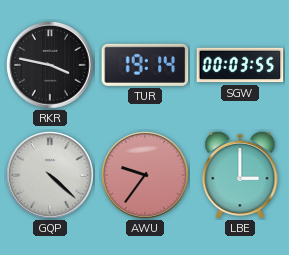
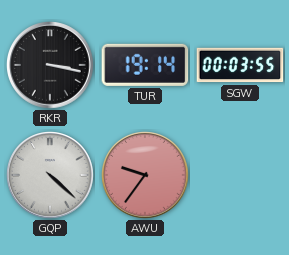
RKR: 3:47 -> 3:17
LBE: 3:00 -> none
